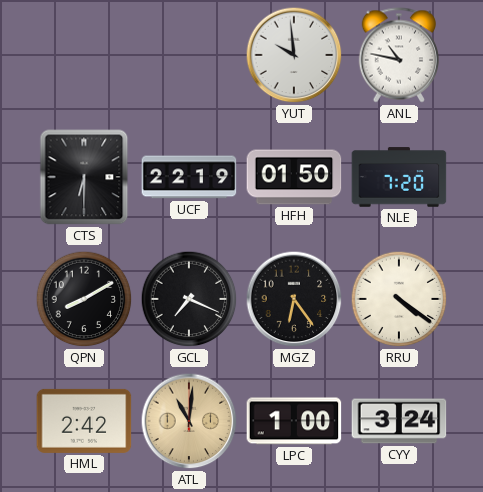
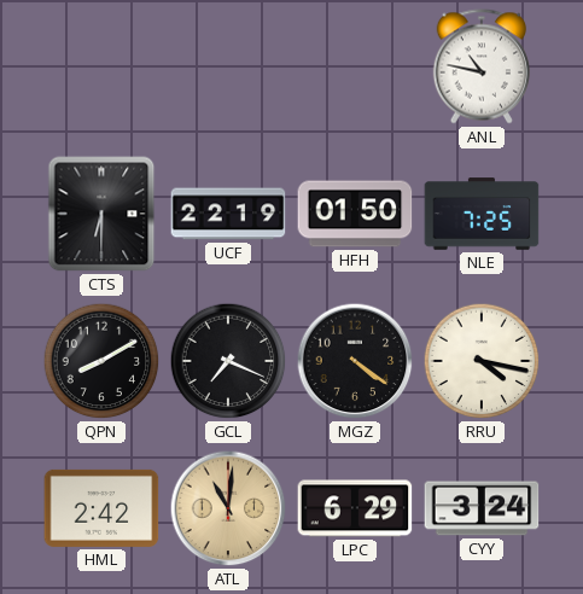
YUT: 9:59 -> none
NLE: 7:20 -> 7:25
MGZ: 6:24 -> 4:21
RRU: 4:21 -> 4:17
LPC: 1:00 -> 6:29
